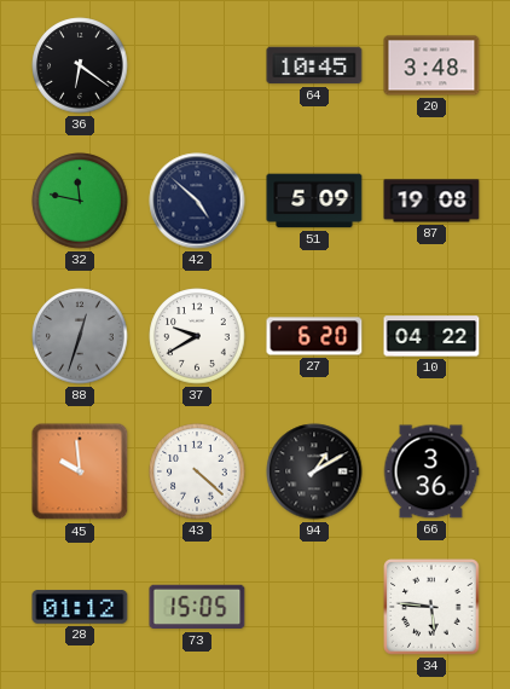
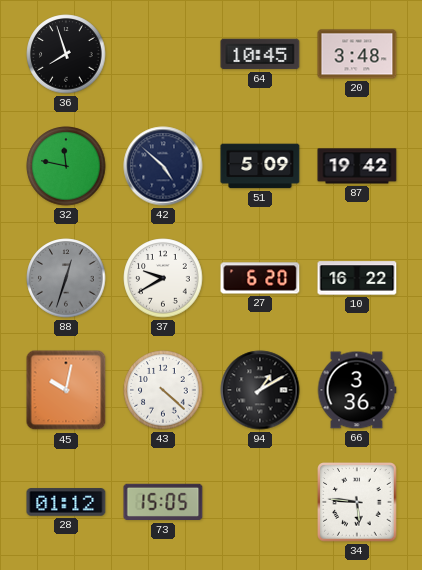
36: 6:21 -> 7:57
87: 19:08 -> 19:42
10: 04:22 -> 16:22
45: 9:59 -> 10:02
